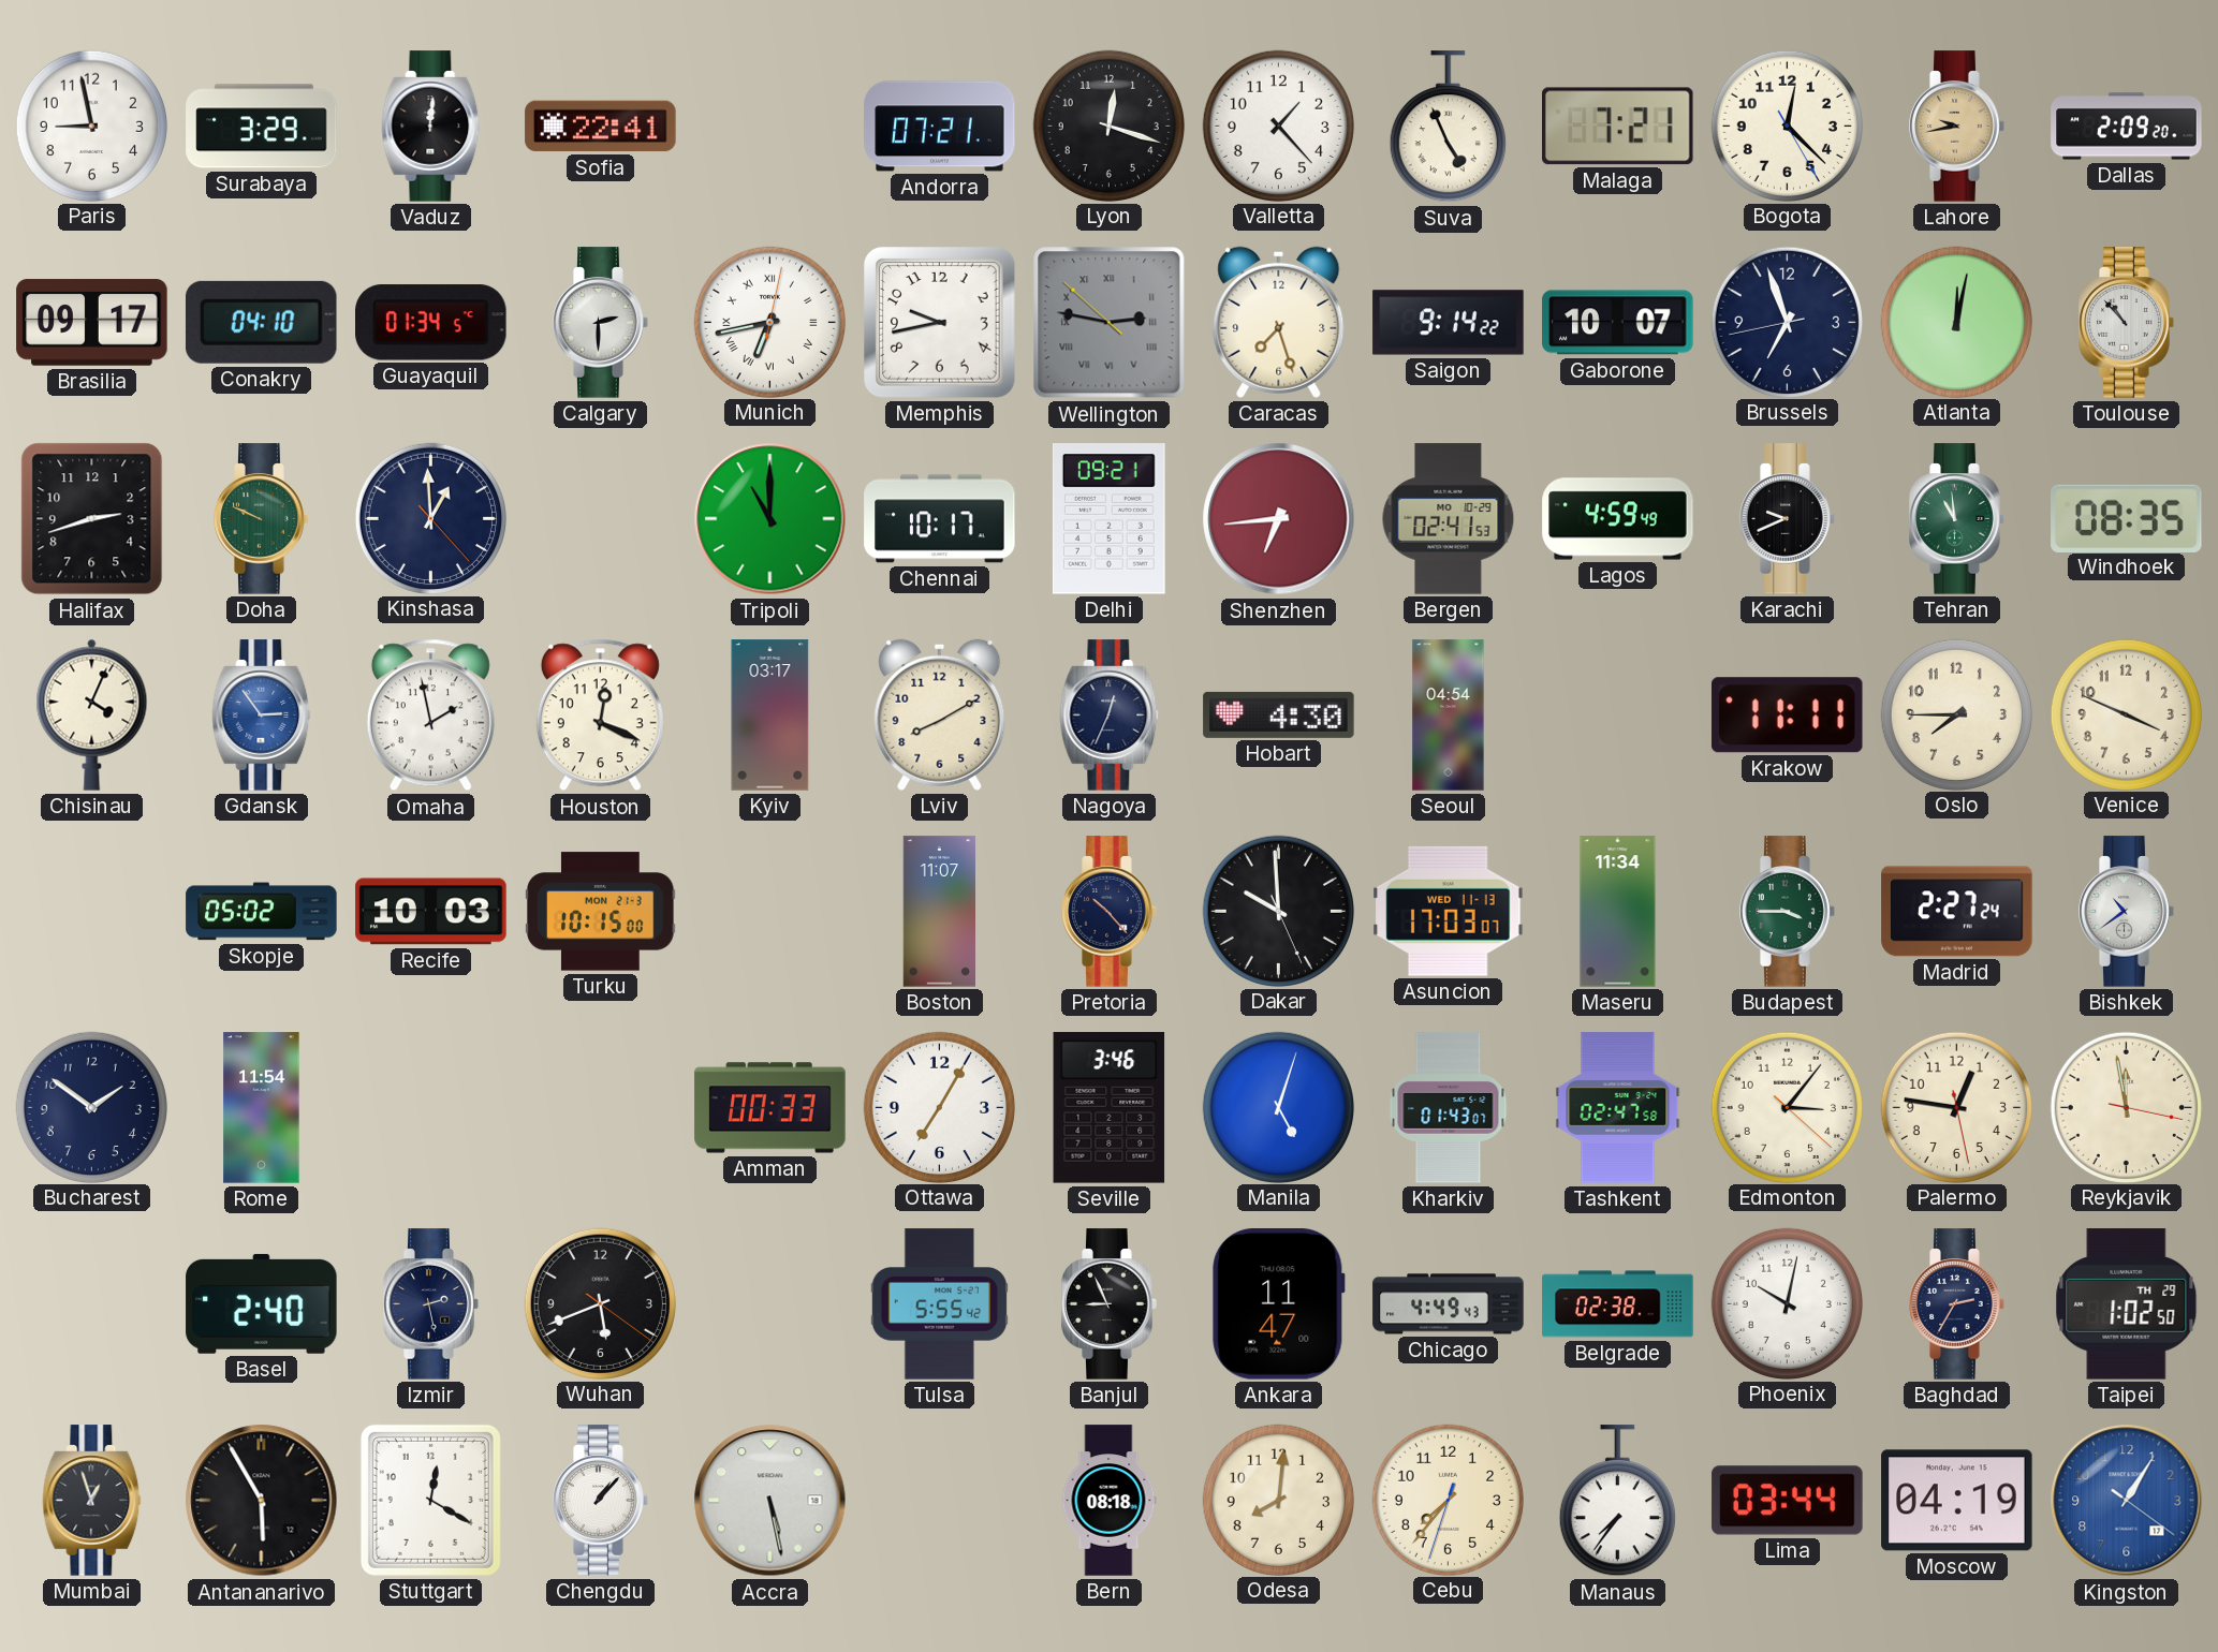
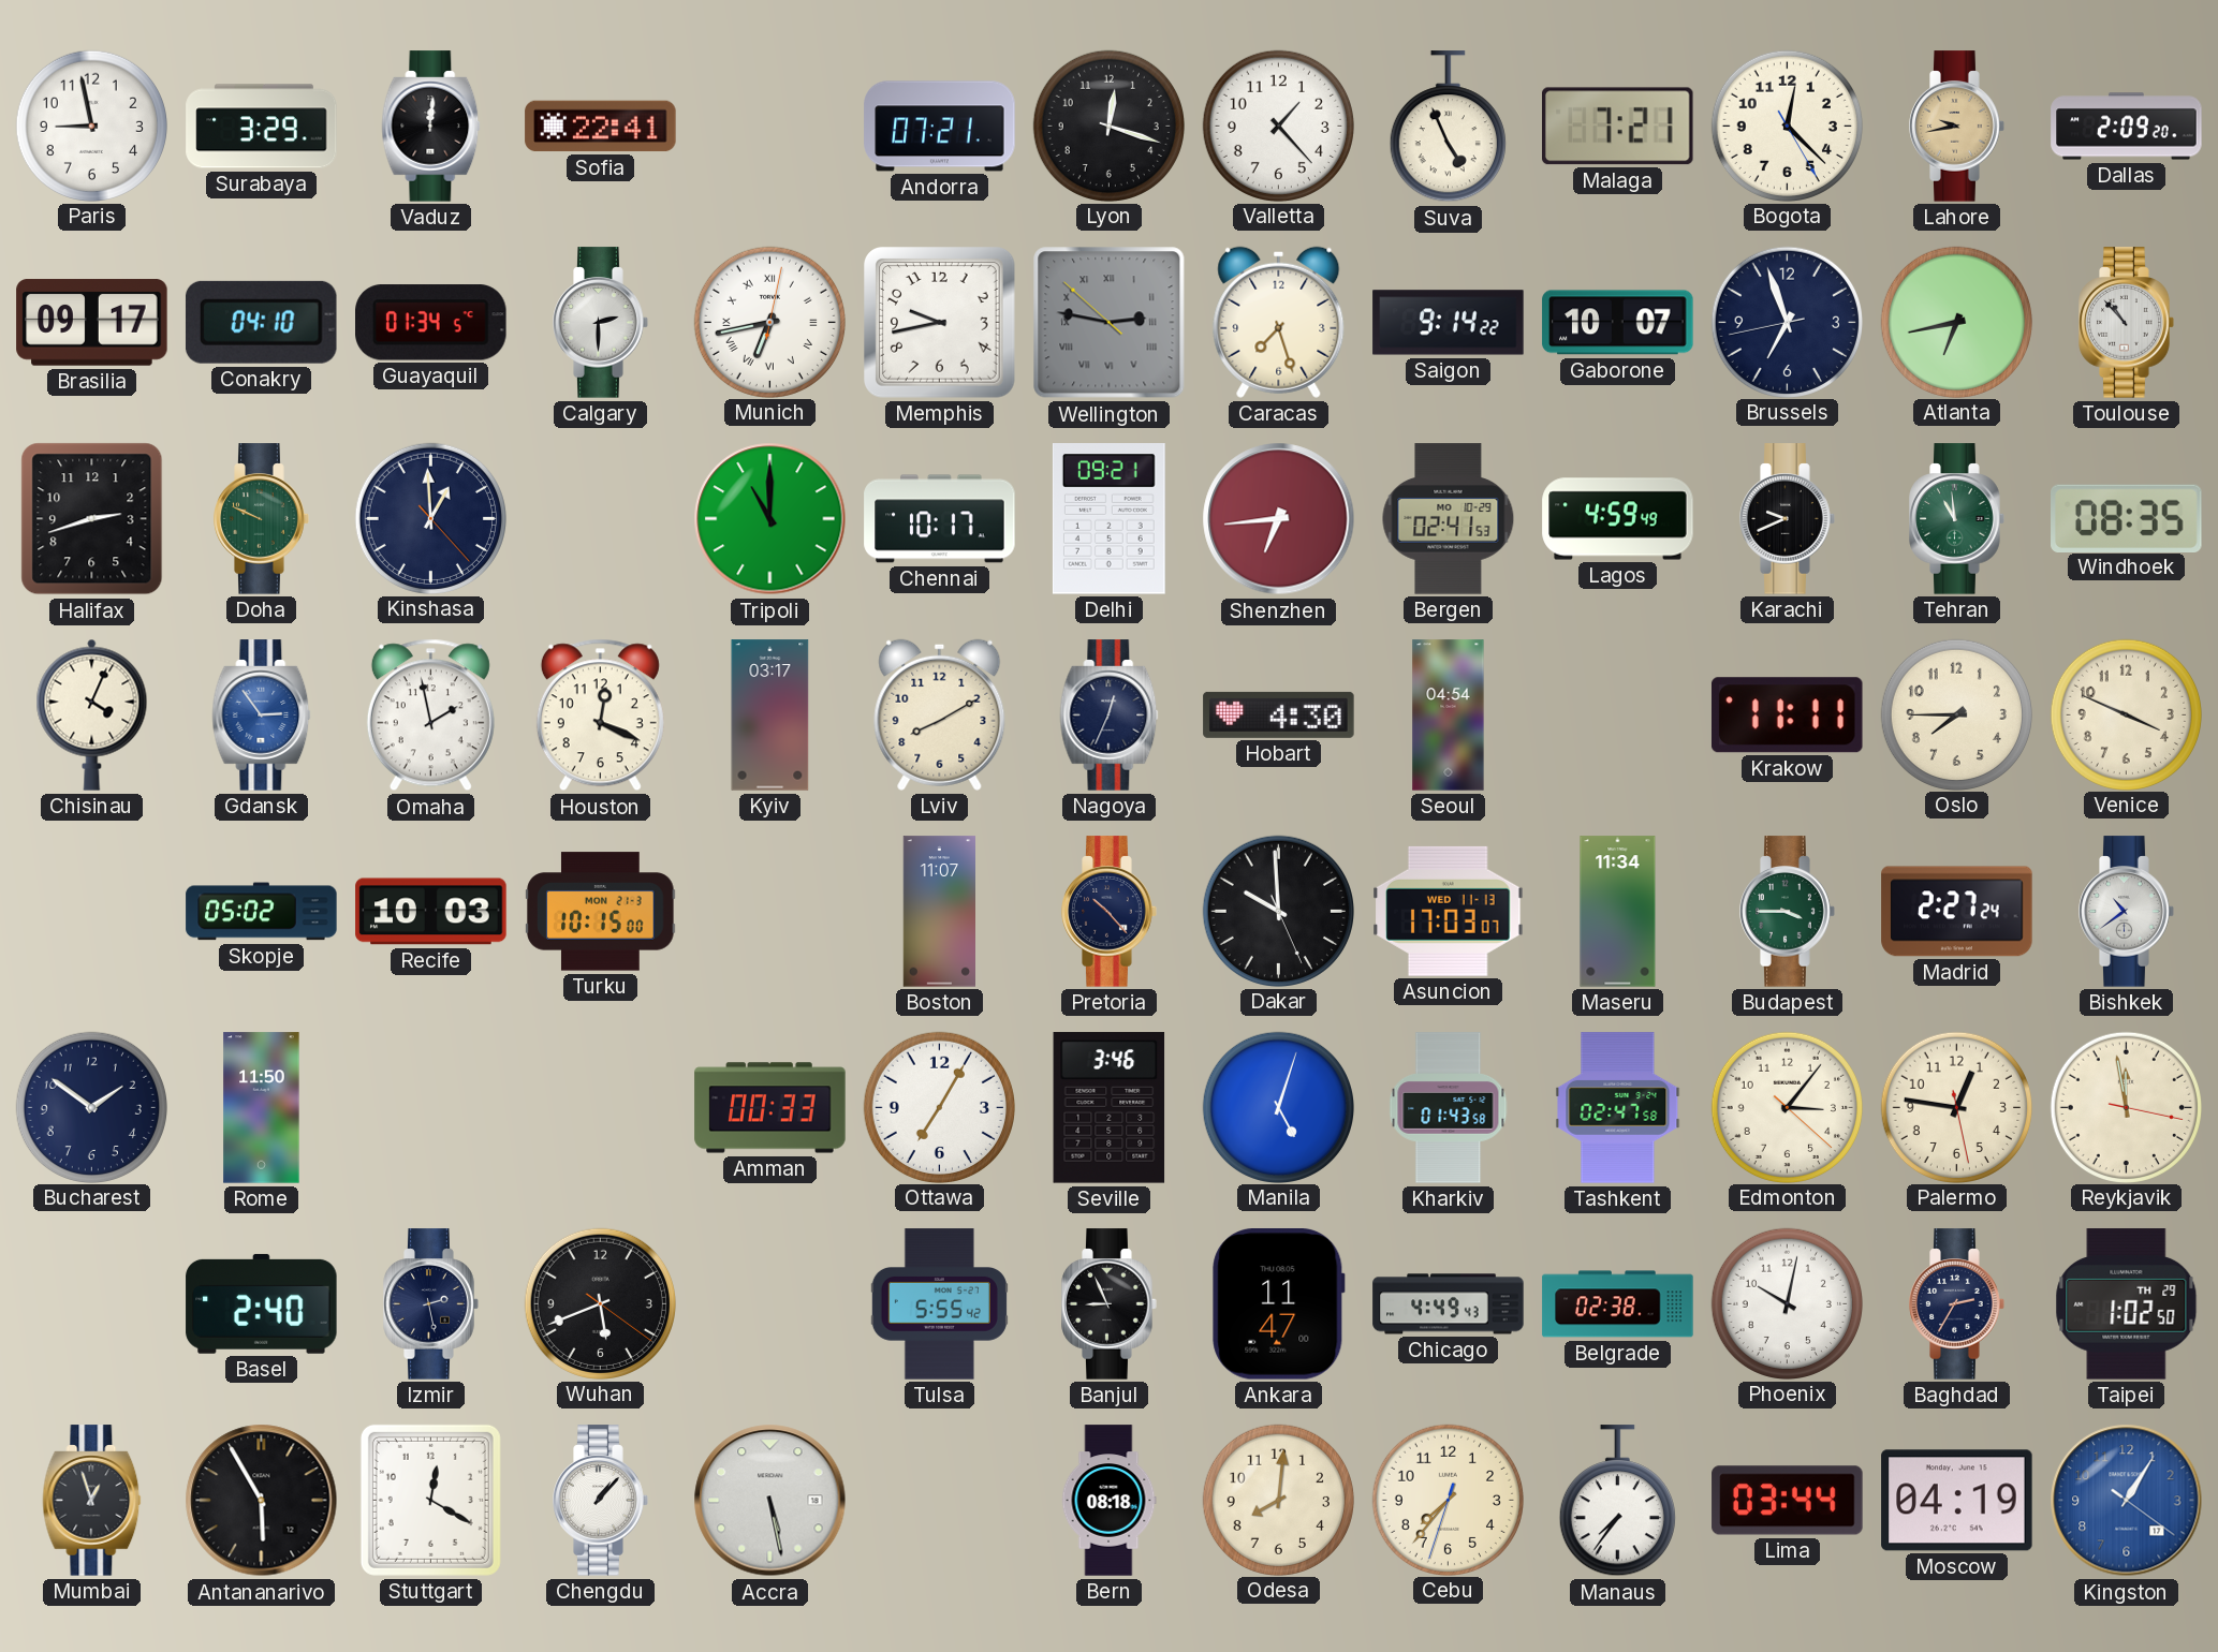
Atlanta: 12:02 -> 6:43
Rome: 11:54 -> 11:50
Kharkiv: 01:43:07 -> 01:43:58
